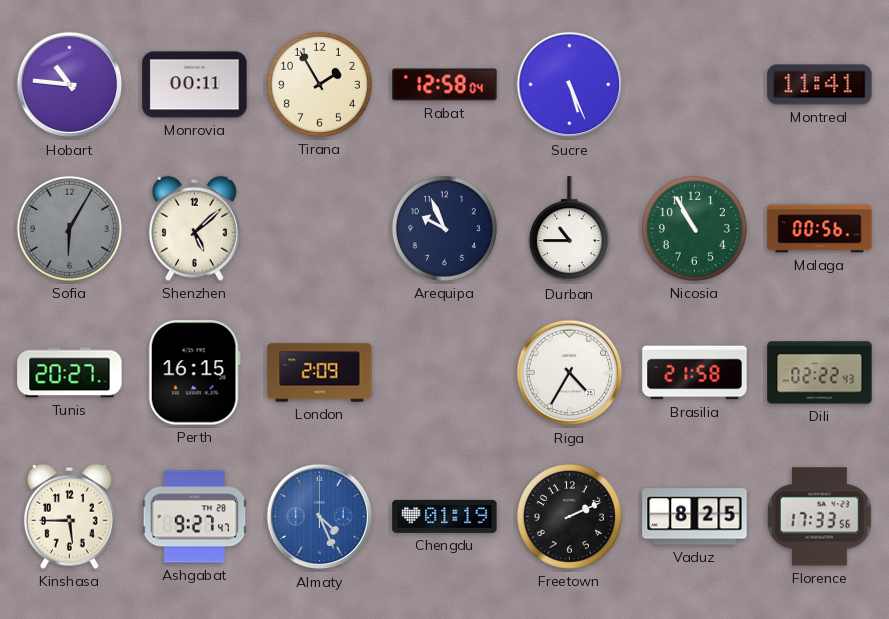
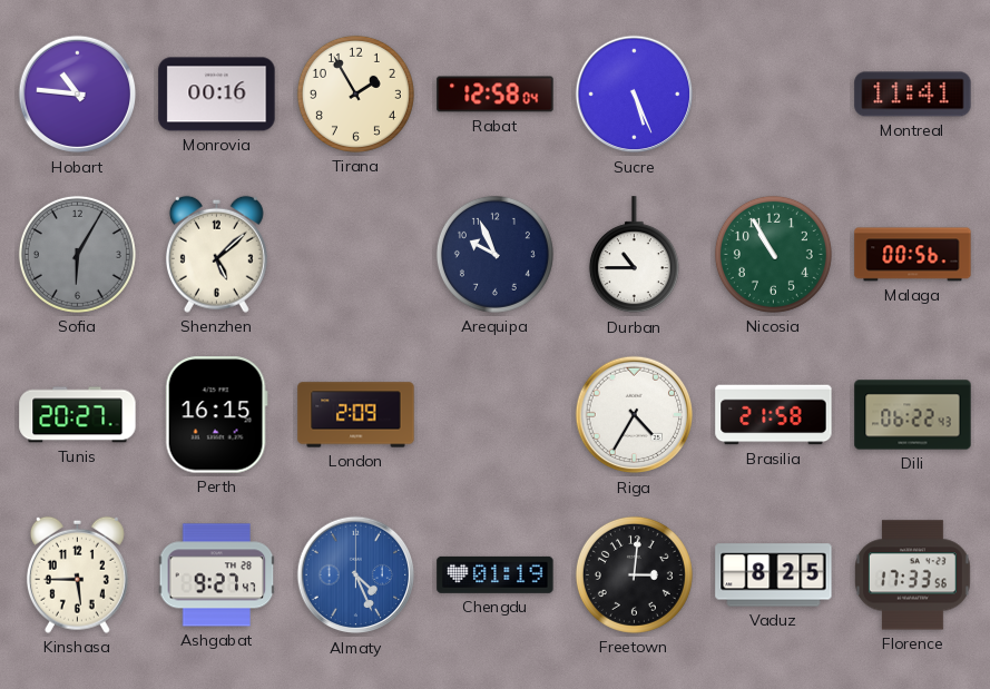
Monrovia: 00:11 -> 00:16
Dili: 02:22 -> 06:22
Freetown: 2:11 -> 3:01
